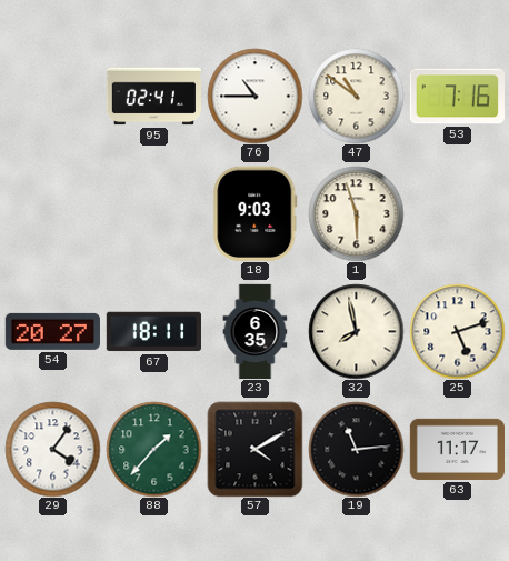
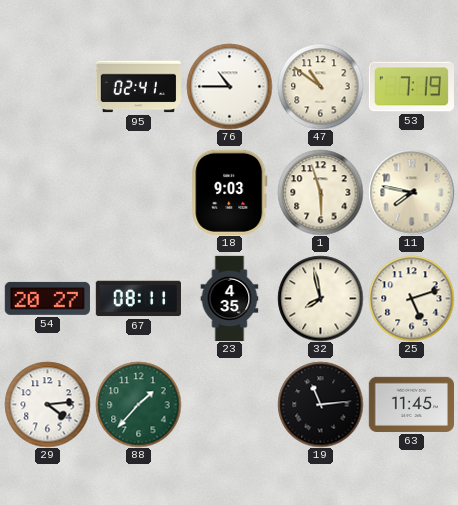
53: 7:16 -> 7:19
11: none -> 7:47
67: 18:11 -> 08:11
23: 6:35 -> 4:35
29: 4:06 -> 4:14
57: 4:10 -> none
63: 11:17 -> 11:45
